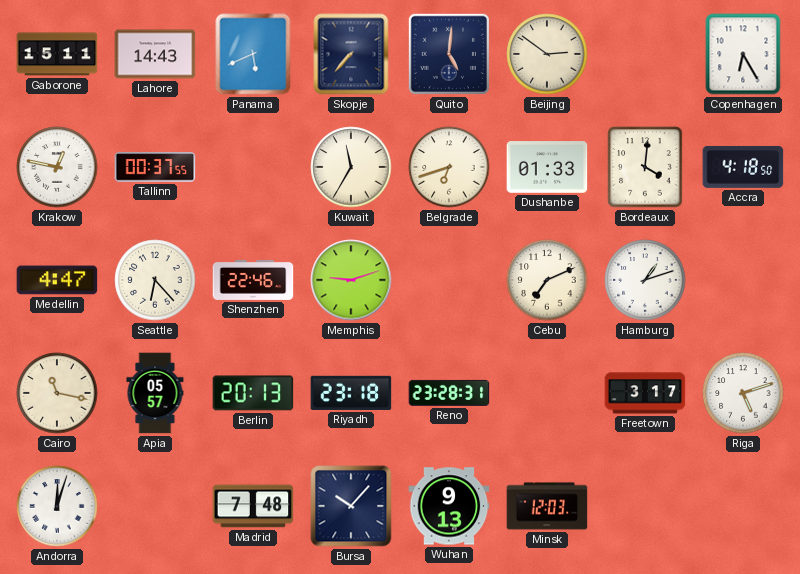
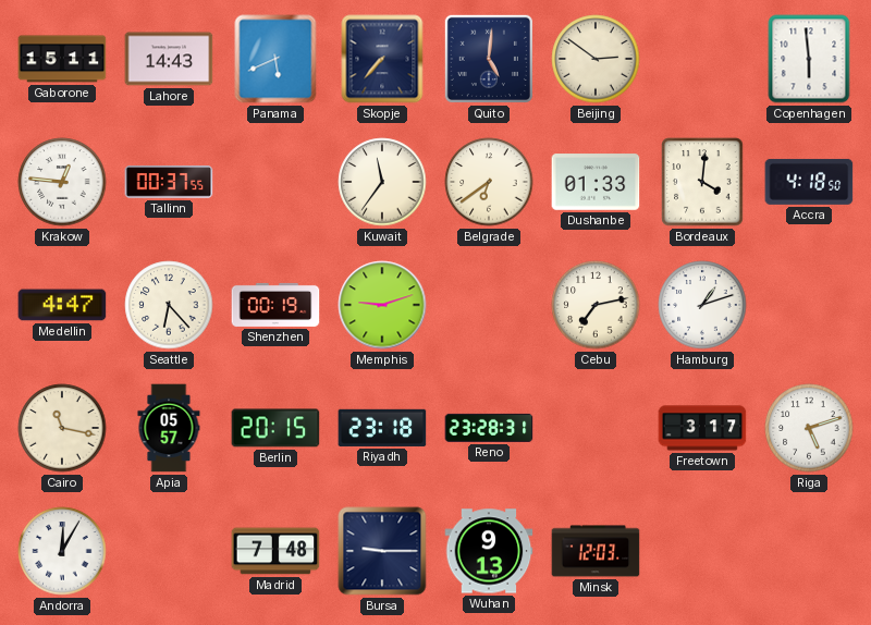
Copenhagen: 6:25 -> 5:59
Krakow: 12:47 -> 12:46
Kuwait: 11:35 -> 11:36
Belgrade: 6:42 -> 6:39
Shenzhen: 22:46 -> 00:19
Cebu: 7:11 -> 7:13
Berlin: 20:13 -> 20:15
Andorra: 12:03 -> 12:05
Bursa: 10:07 -> 9:15
